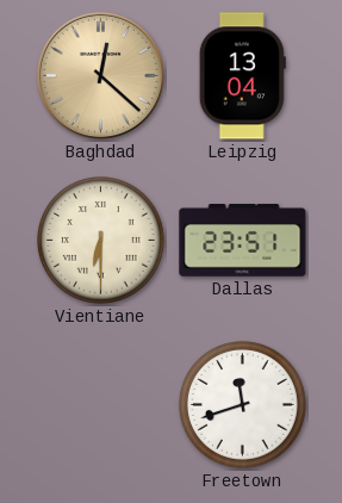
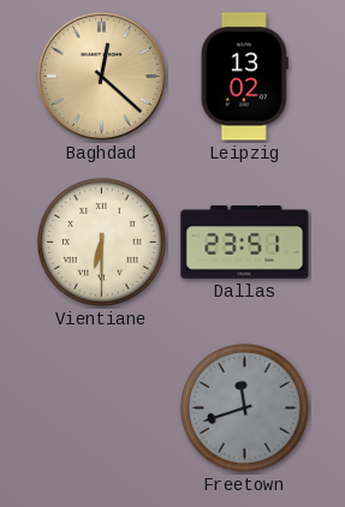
Leipzig: 13:04 -> 13:02
Freetown dial: white -> grey
